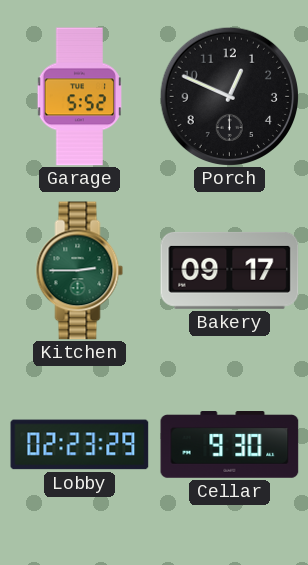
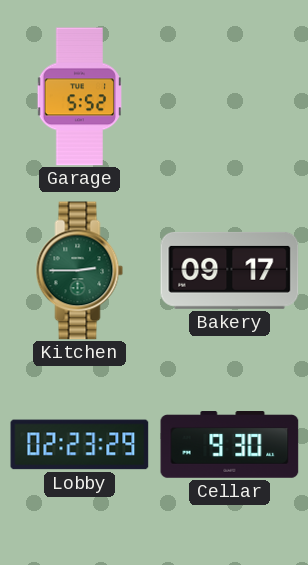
Porch: 12:49 -> none
